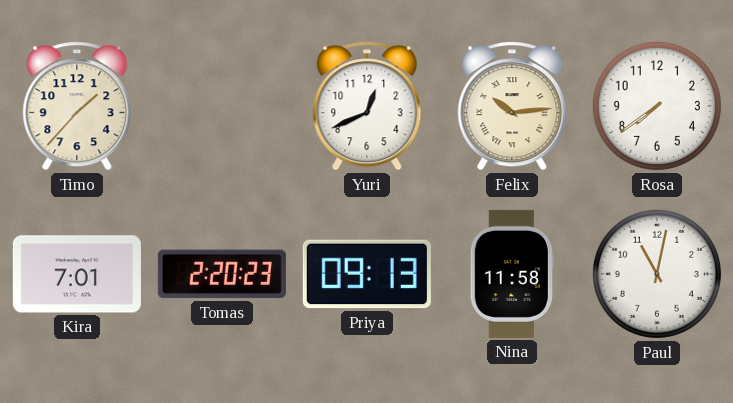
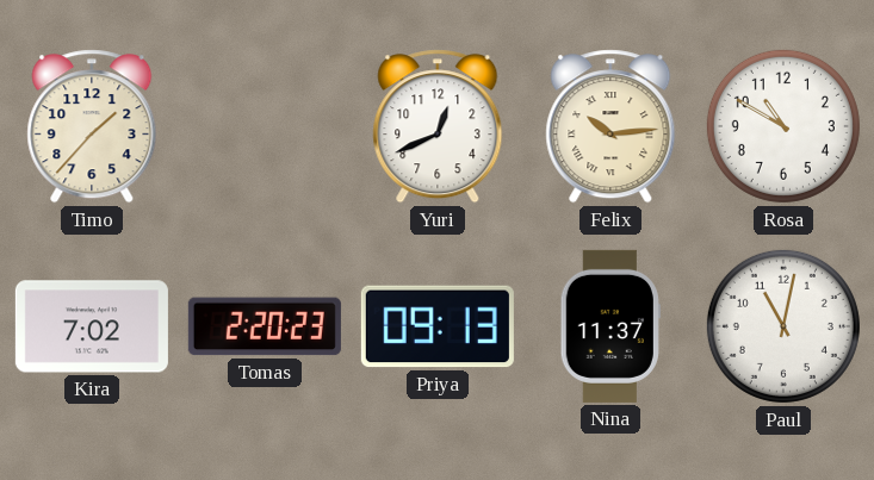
Rosa: 7:39 -> 10:50
Kira: 7:01 -> 7:02
Nina: 11:58 -> 11:37
